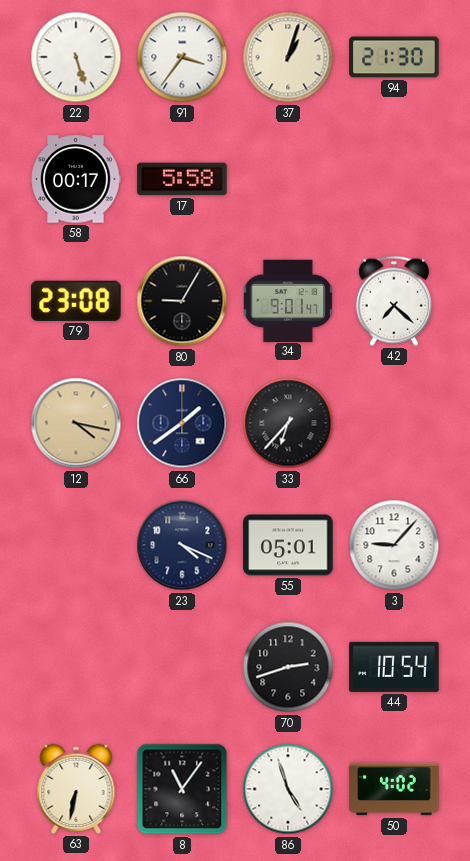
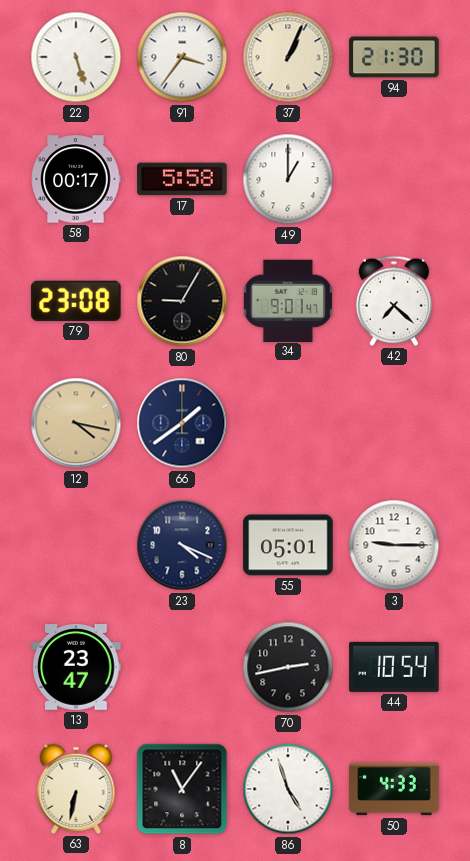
37: 1:03 -> 1:04
49: none -> 1:00
33: 6:37 -> none
3: 9:07 -> 9:15
13: none -> 23:47
70: 2:42 -> 2:43
50: 4:02 -> 4:33
